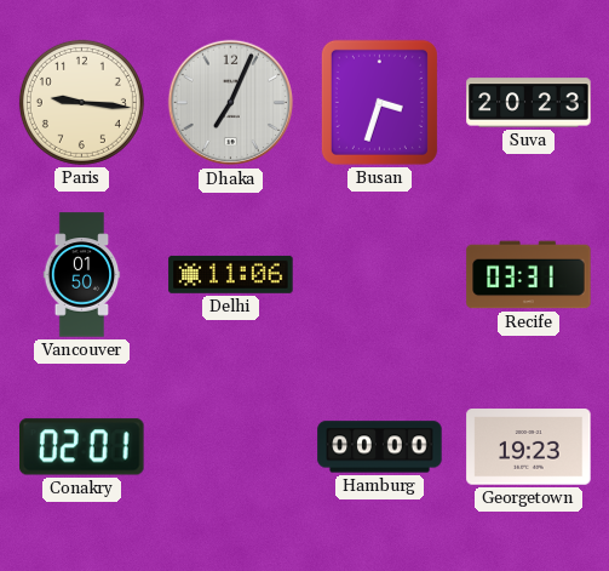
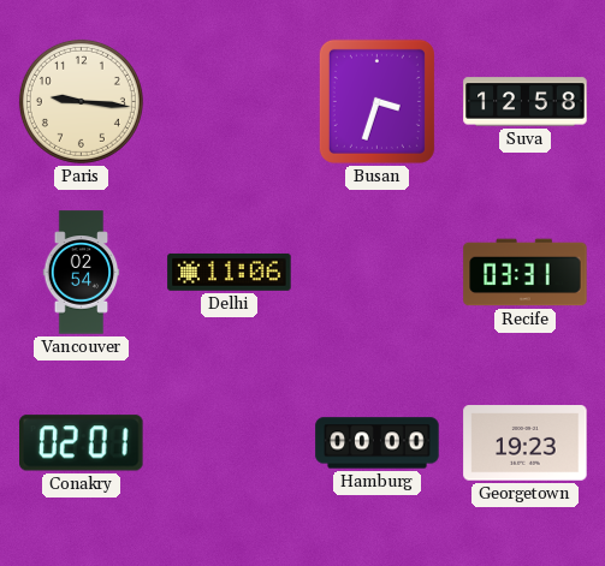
Dhaka: 7:04 -> none
Suva: 20:23 -> 12:58
Vancouver: 01:50 -> 02:54
